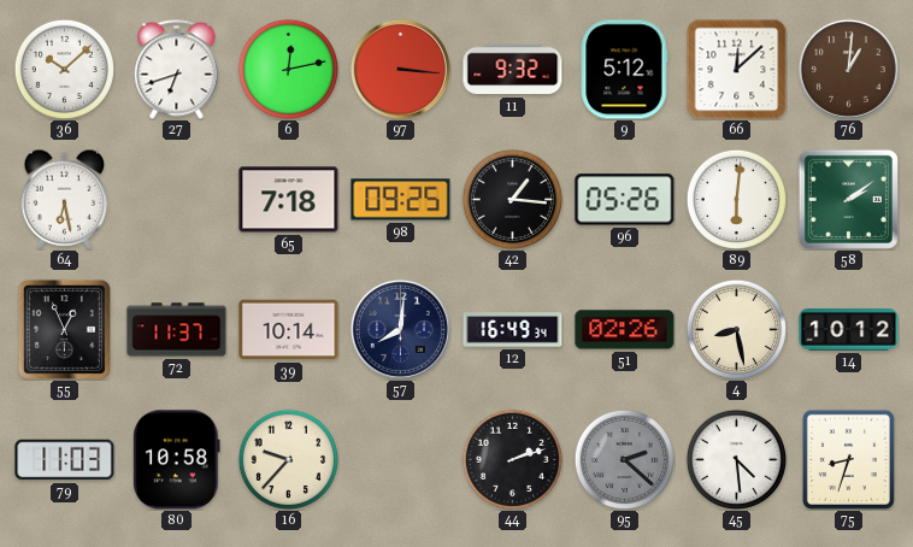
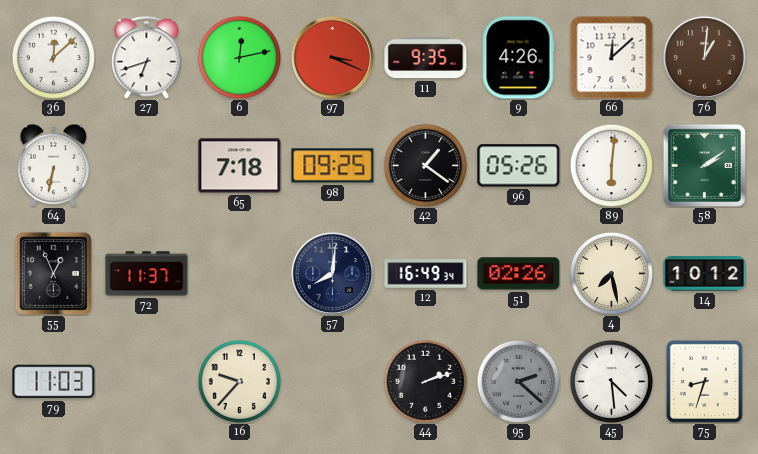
36: 10:08 -> 12:08
97: 3:16 -> 3:19
11: 9:32 -> 9:35
9: 5:12 -> 4:26
64: 6:28 -> 6:32
42: 1:16 -> 1:21
39: 10:14 -> none
4: 8:28 -> 7:28
80: 10:58 -> none
